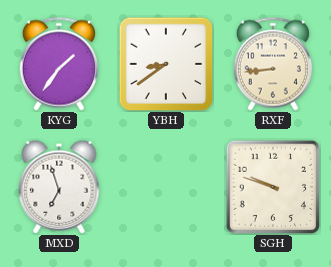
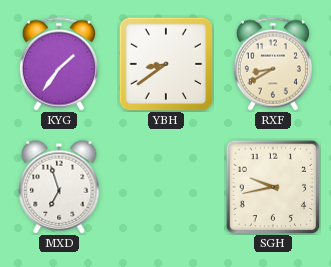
RXF: 8:44 -> 8:40
SGH: 9:48 -> 9:43
